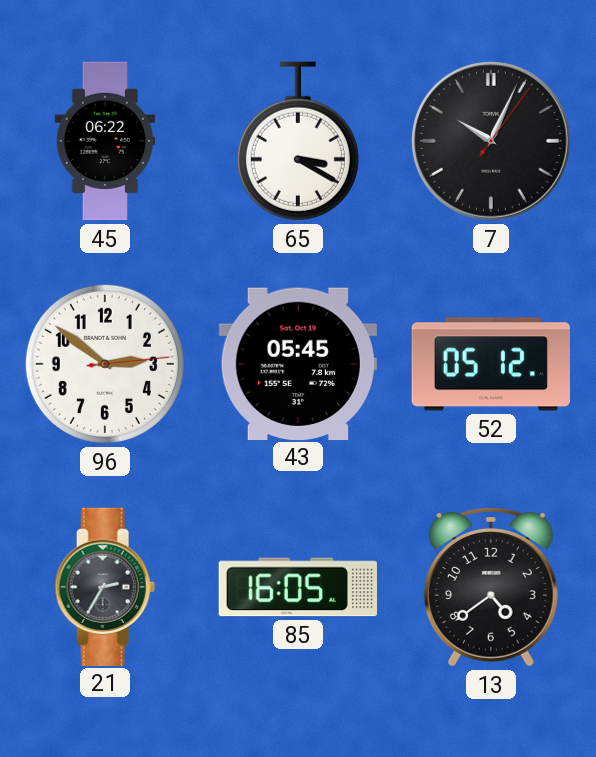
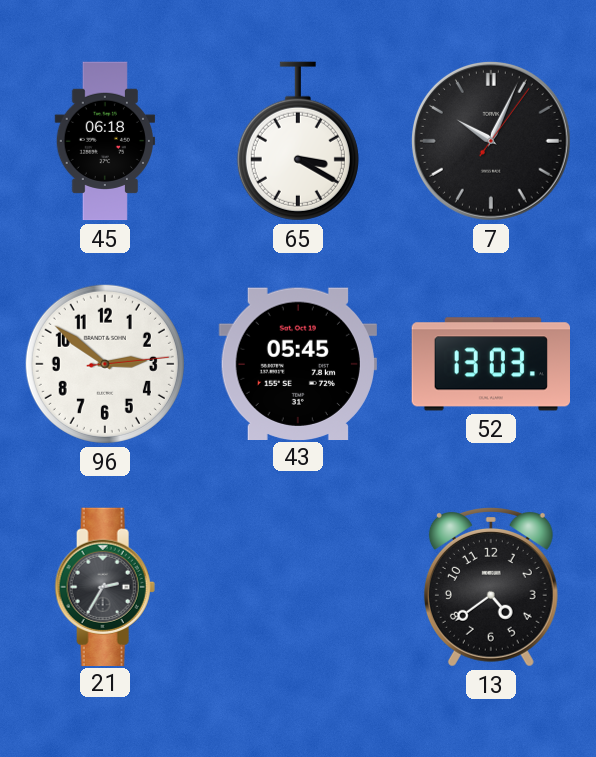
45: 06:22 -> 06:18
52: 05:12 -> 13:03
85: 16:05 -> none
